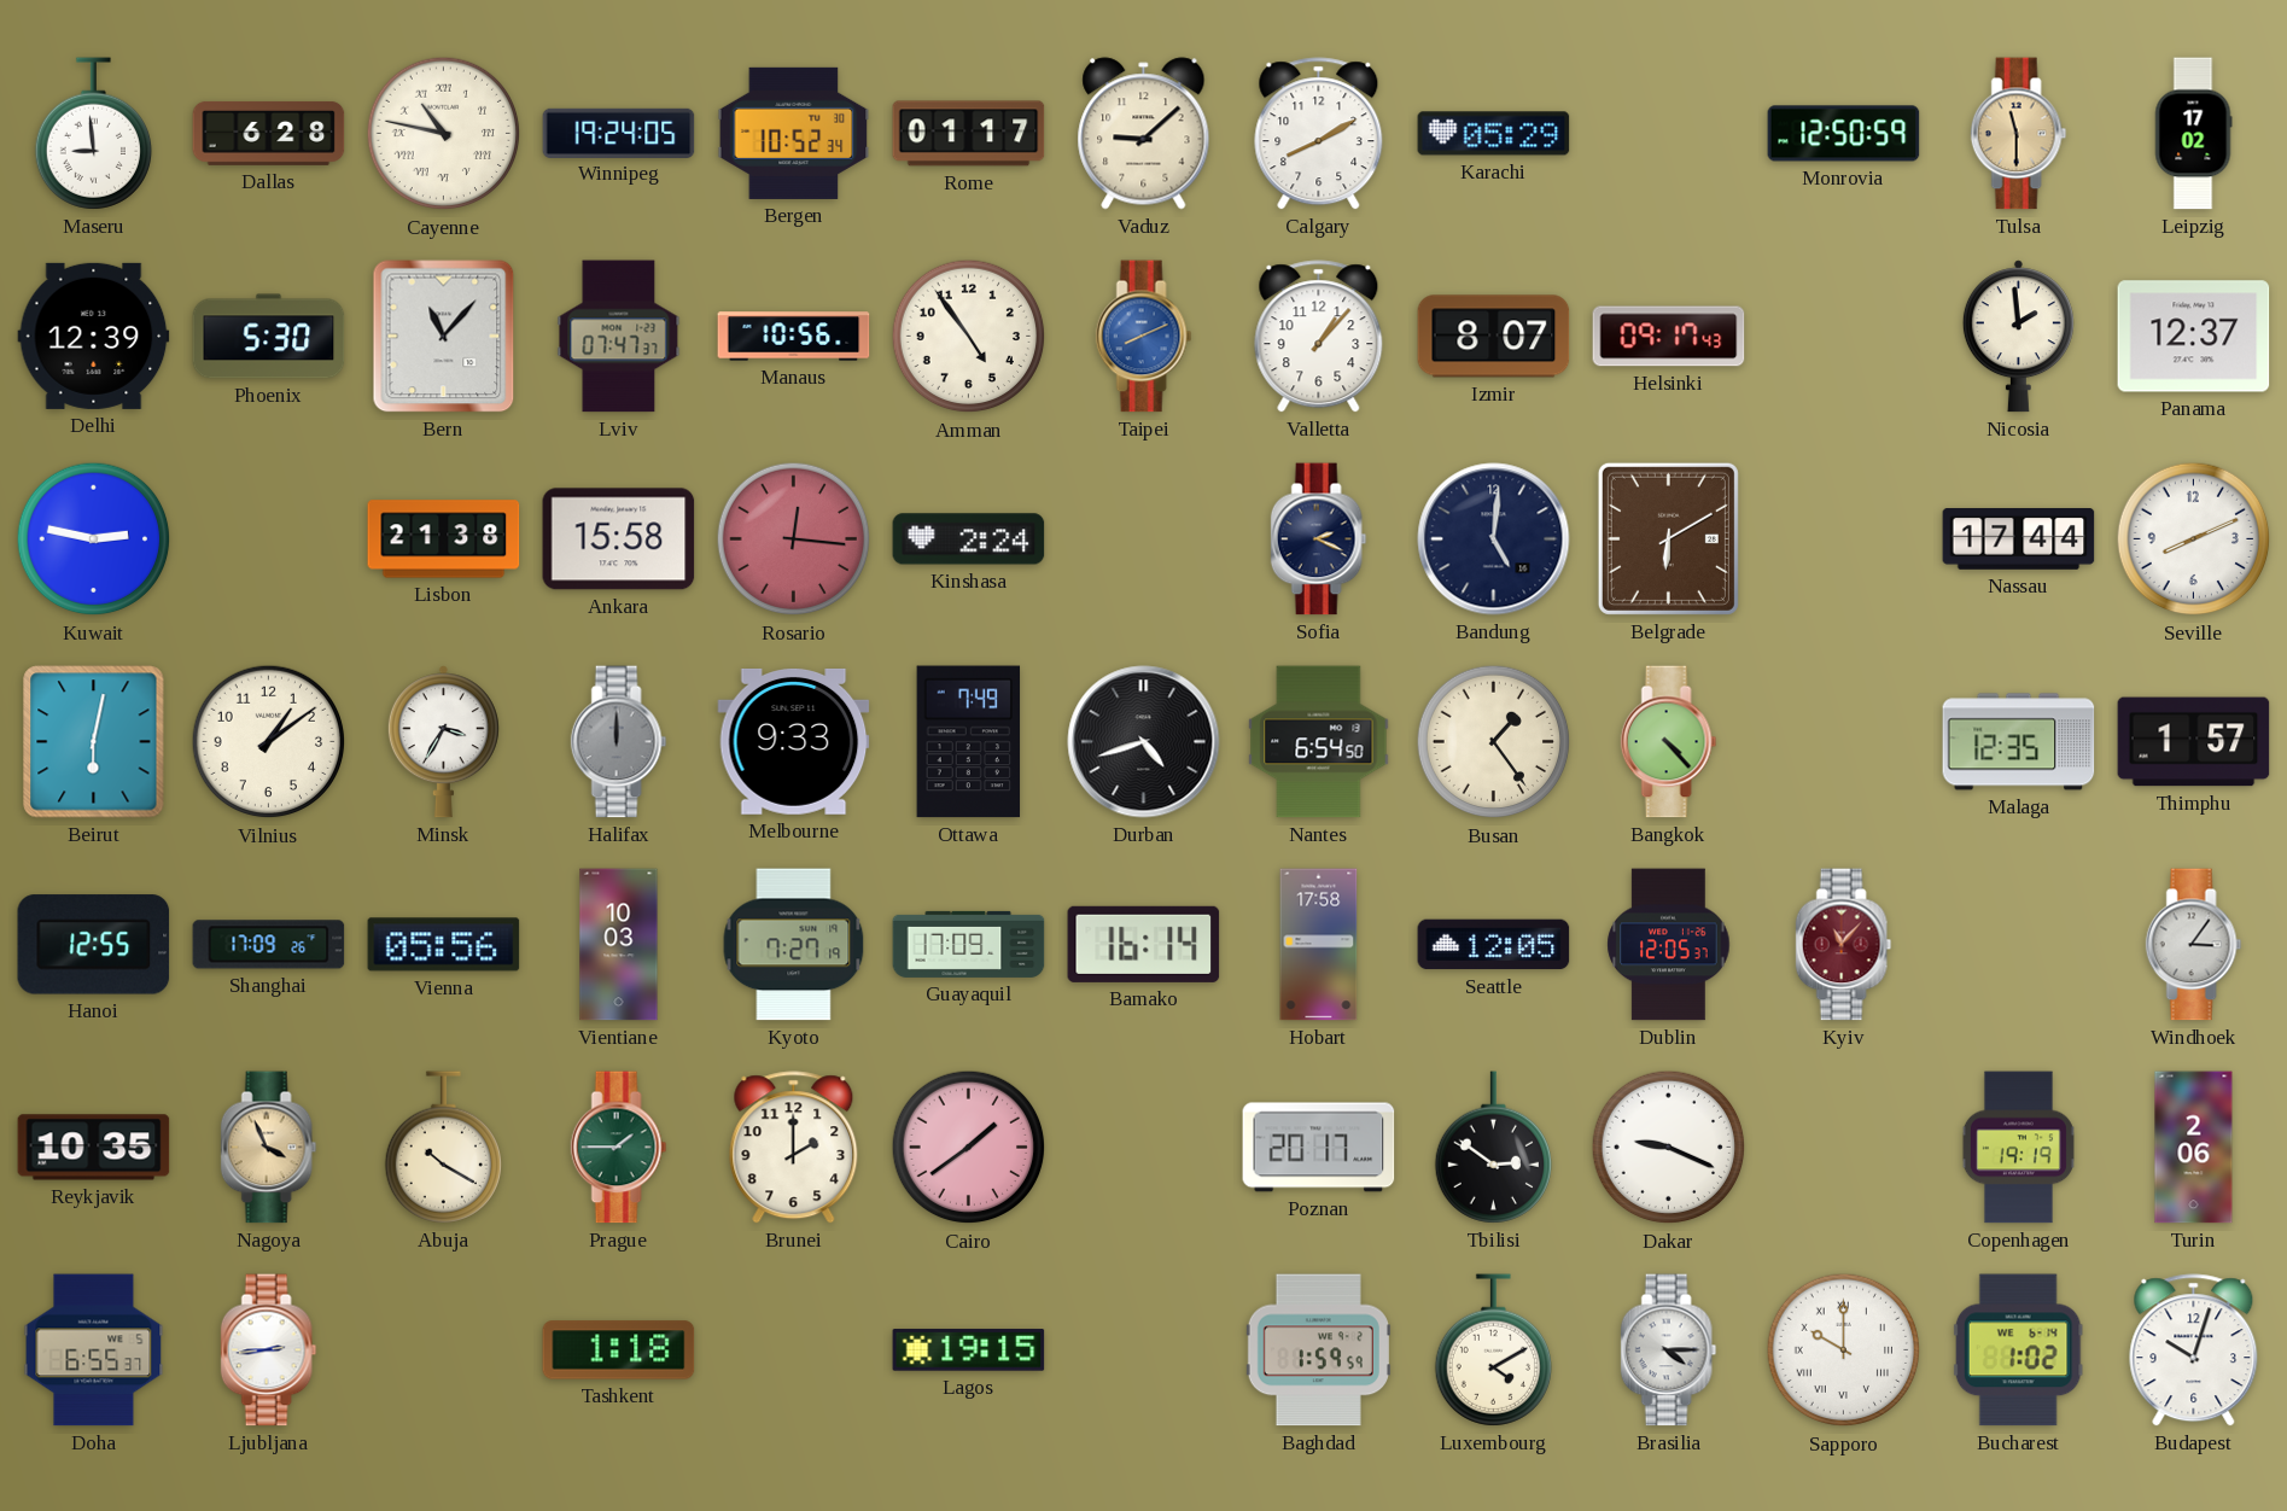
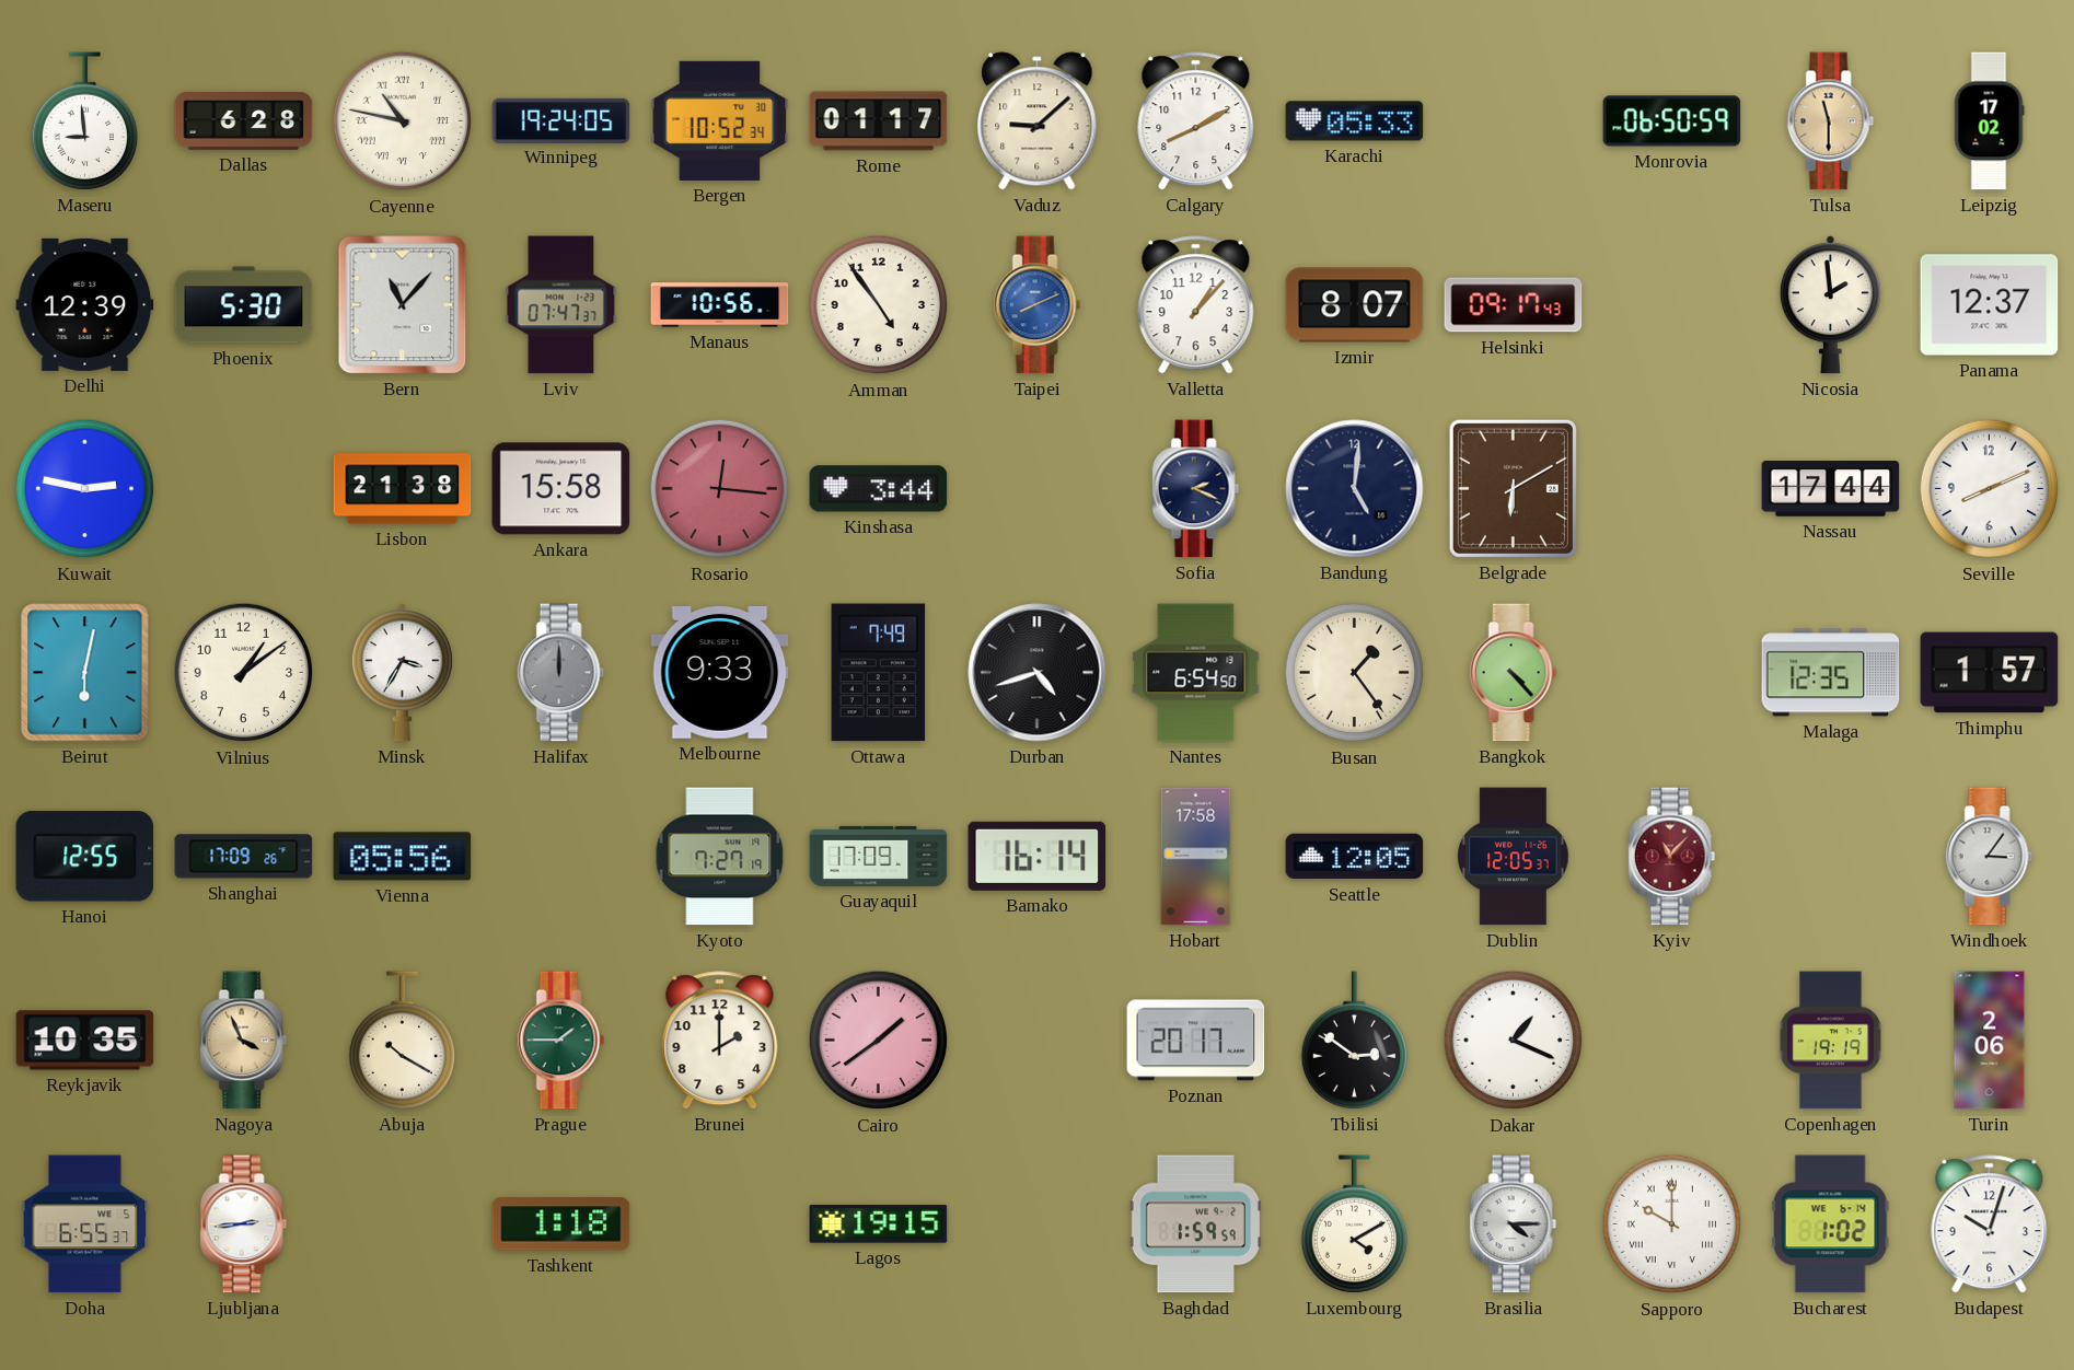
Karachi: 05:29 -> 05:33
Monrovia: 12:50 -> 06:50
Kinshasa: 2:24 -> 3:44
Vientiane: 10:03 -> none
Dakar: 9:19 -> 1:19
